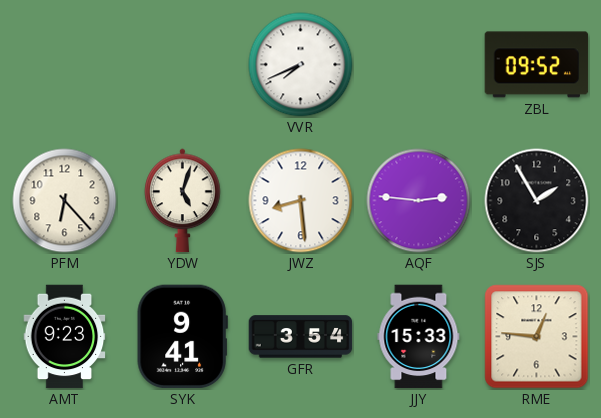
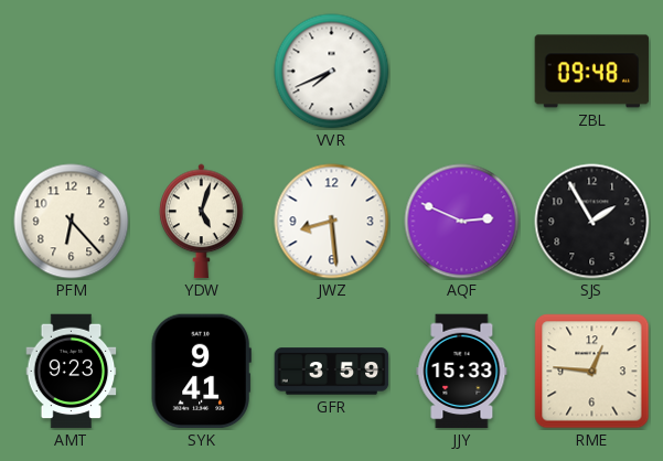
ZBL: 09:52 -> 09:48
AQF: 2:46 -> 2:49
GFR: 3:54 -> 3:59
